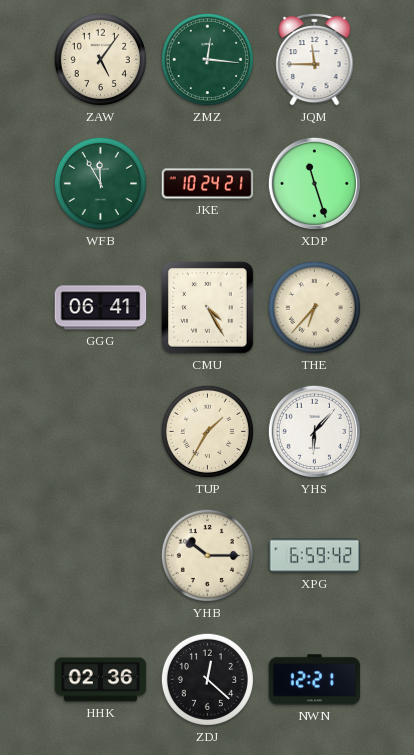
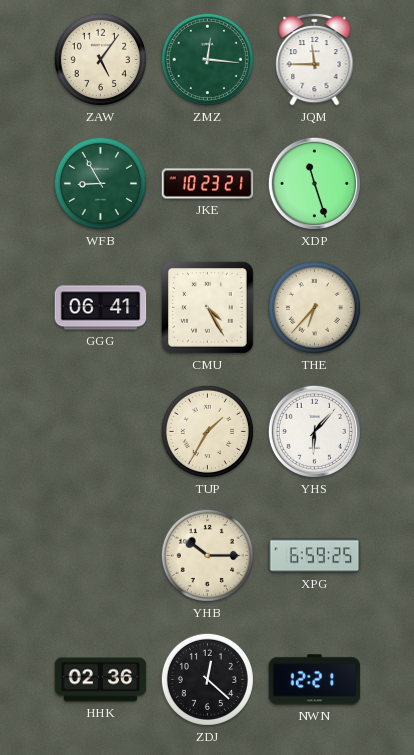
WFB: 11:55 -> 8:55
JKE: 10:24 -> 10:23
XPG: 6:59:42 -> 6:59:25
